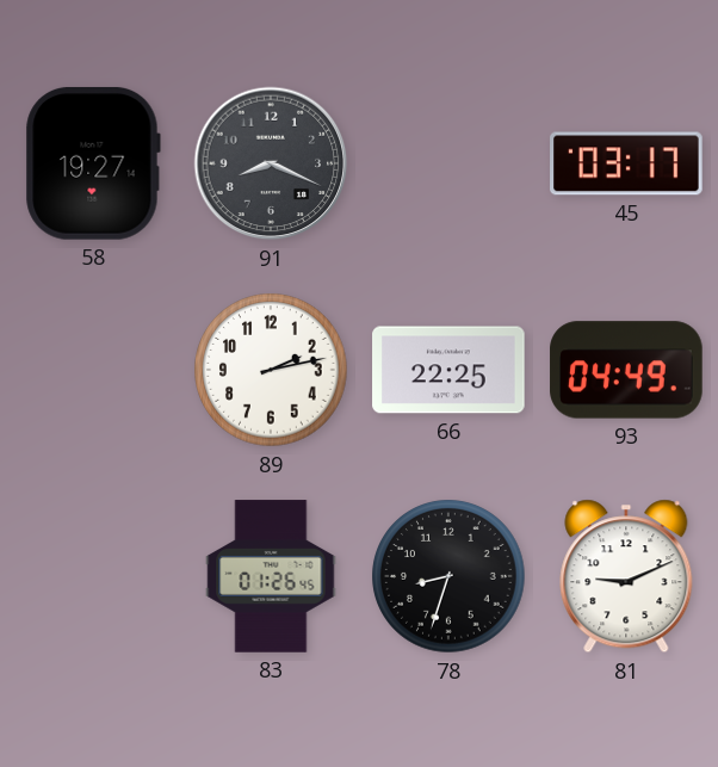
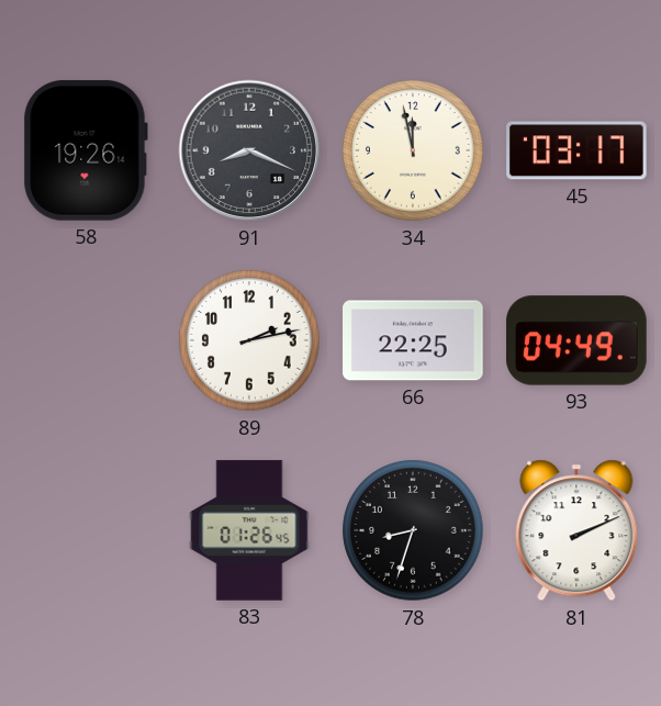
58: 19:27 -> 19:26
34: none -> 11:58
81: 9:11 -> 2:11
